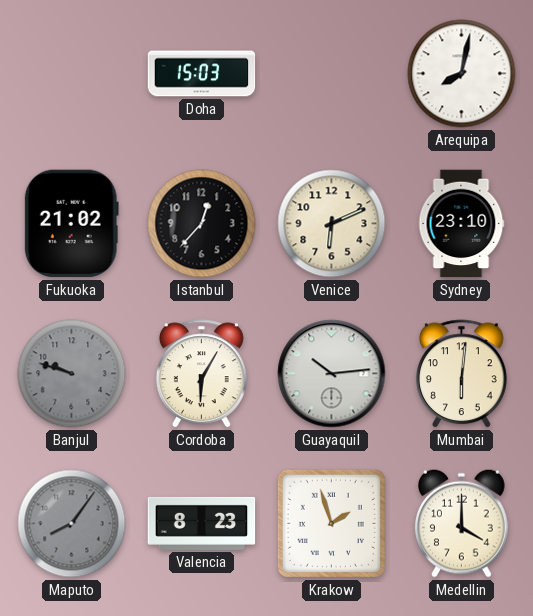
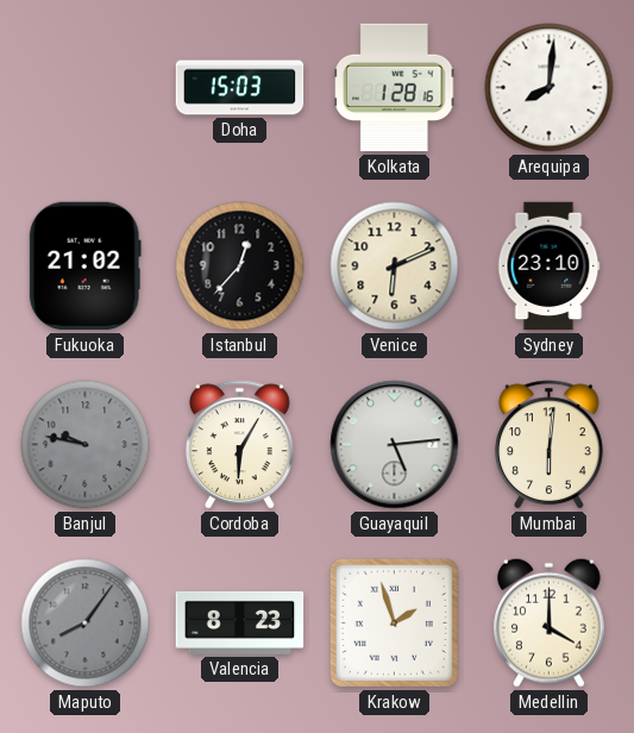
Kolkata: none -> 1:28
Arequipa: 8:02 -> 8:01
Banjul: 9:48 -> 9:47
Guayaquil: 10:14 -> 5:14
